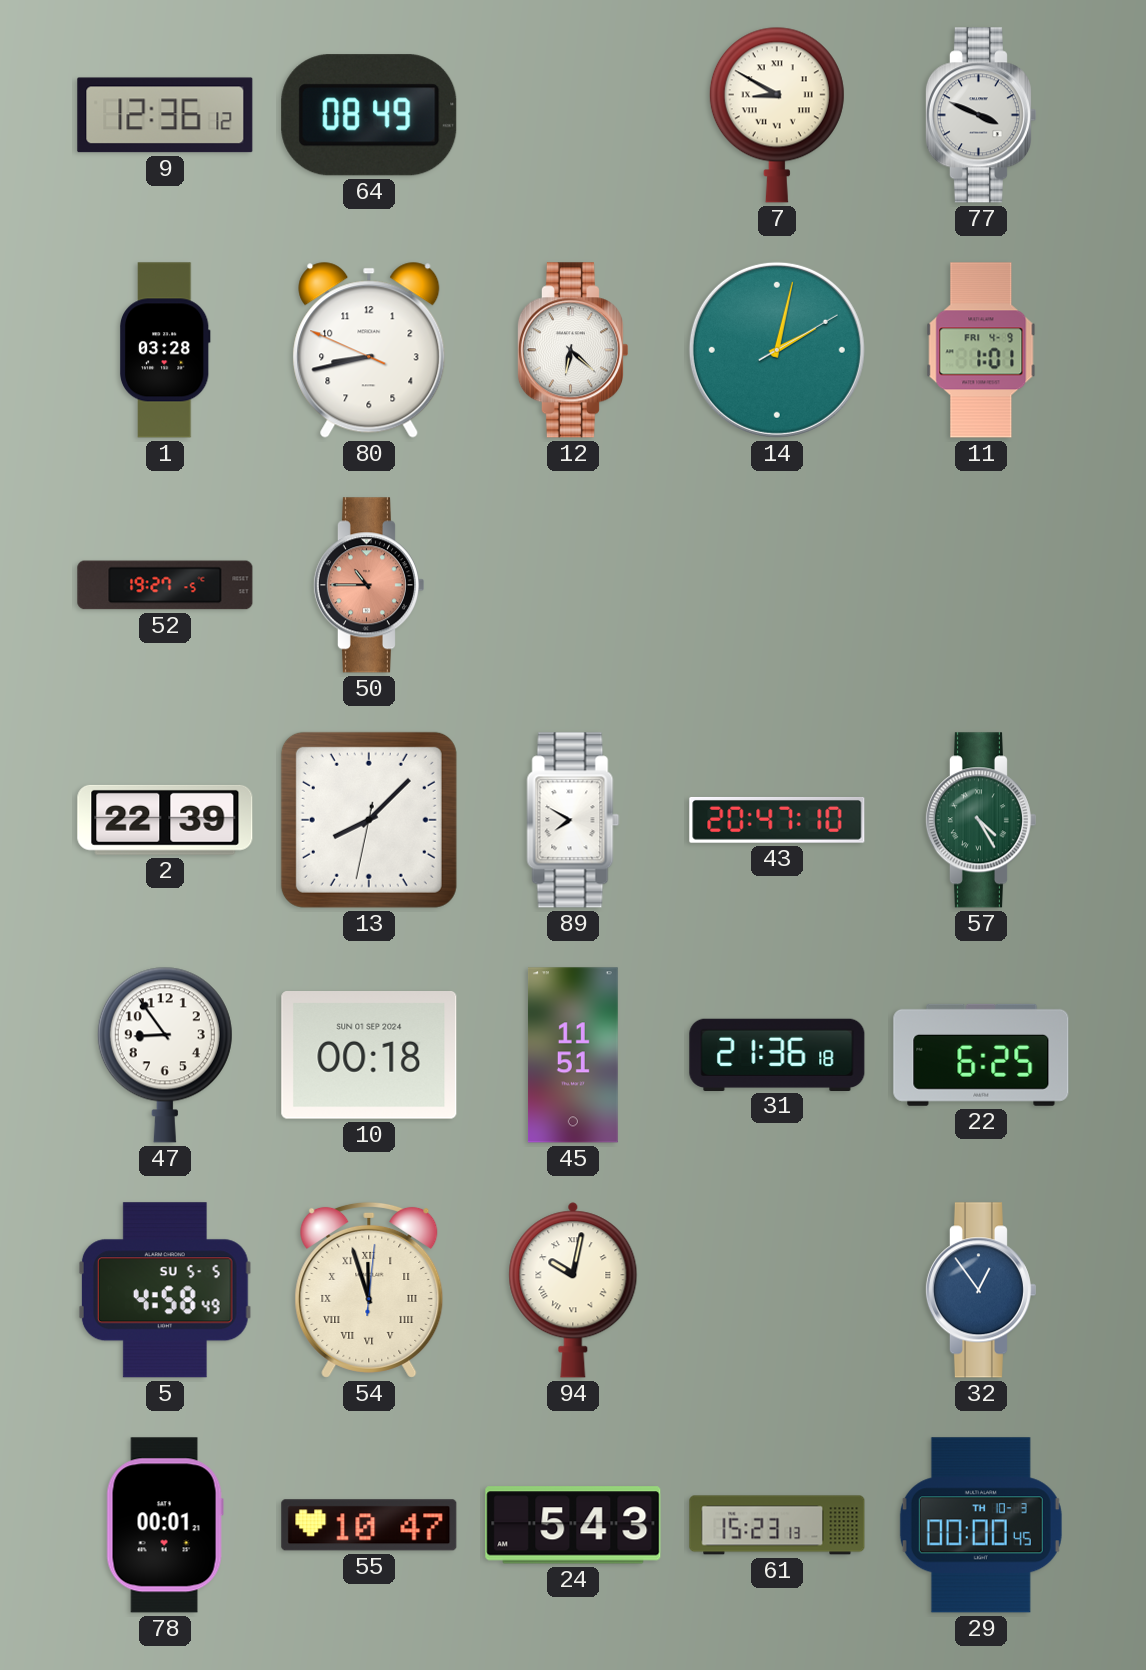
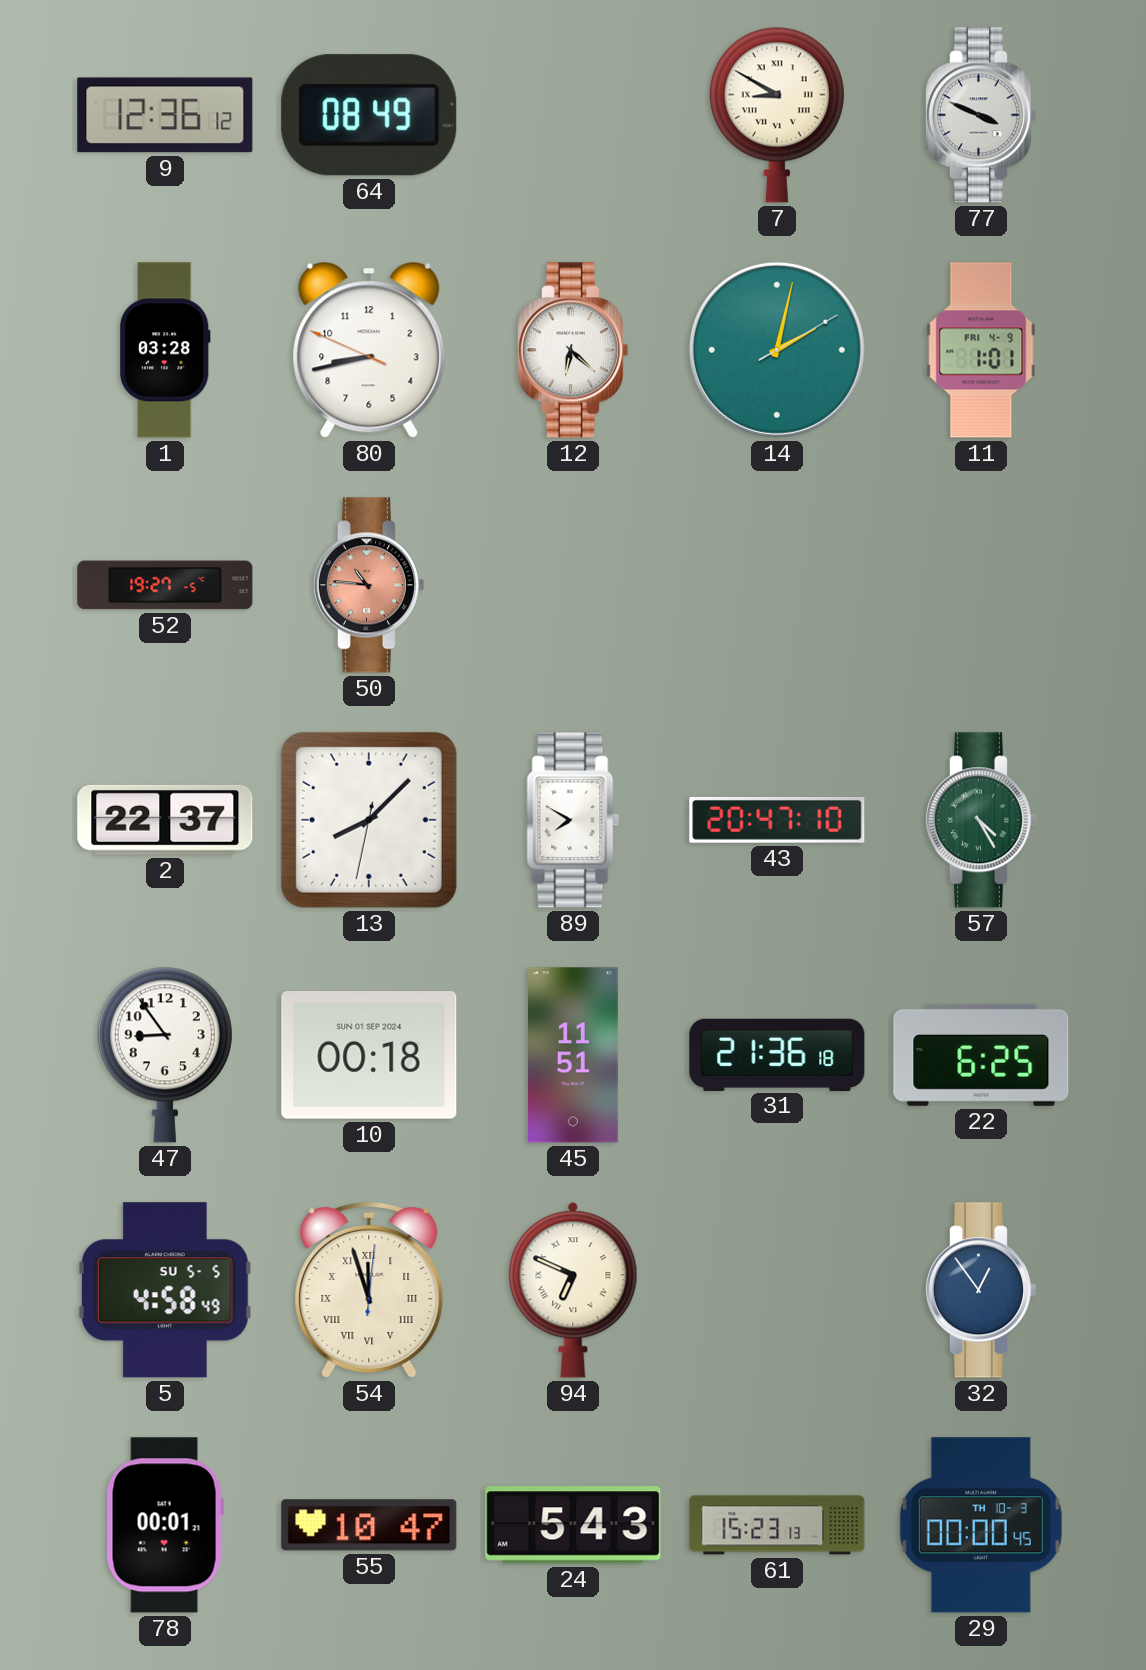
50: 10:45 -> 10:46
2: 22:39 -> 22:37
94: 10:02 -> 6:49
